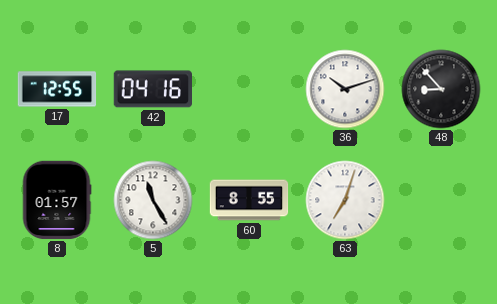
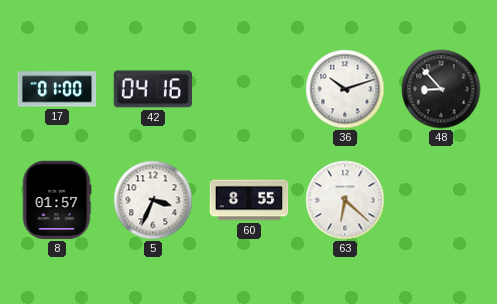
17: 12:55 -> 01:00
5: 11:25 -> 3:34
63: 7:03 -> 6:22
